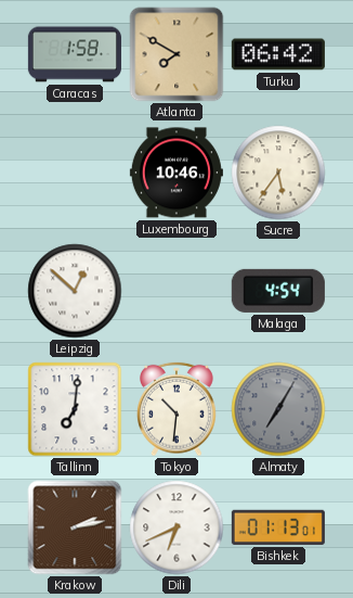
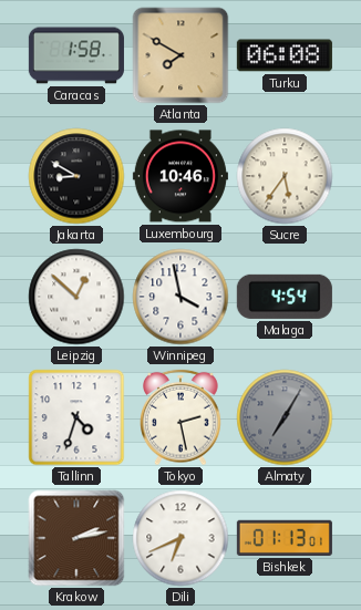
Turku: 06:42 -> 06:08
Jakarta: none -> 8:50
Winnipeg: none -> 3:58
Tallinn: 7:01 -> 4:33
Tokyo: 10:31 -> 2:28
